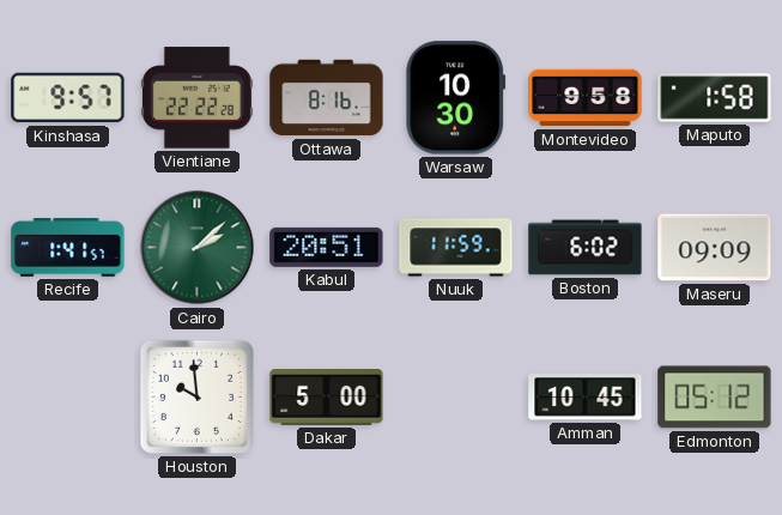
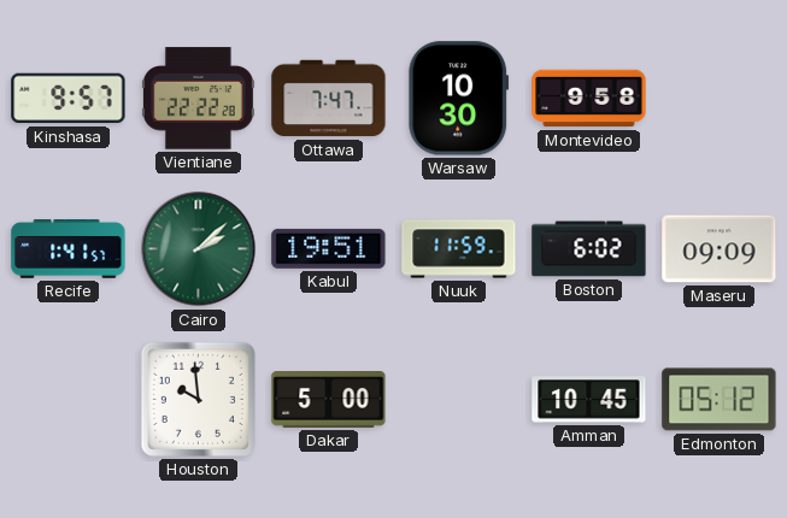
Ottawa: 8:16 -> 7:47
Maputo: 1:58 -> none
Kabul: 20:51 -> 19:51
